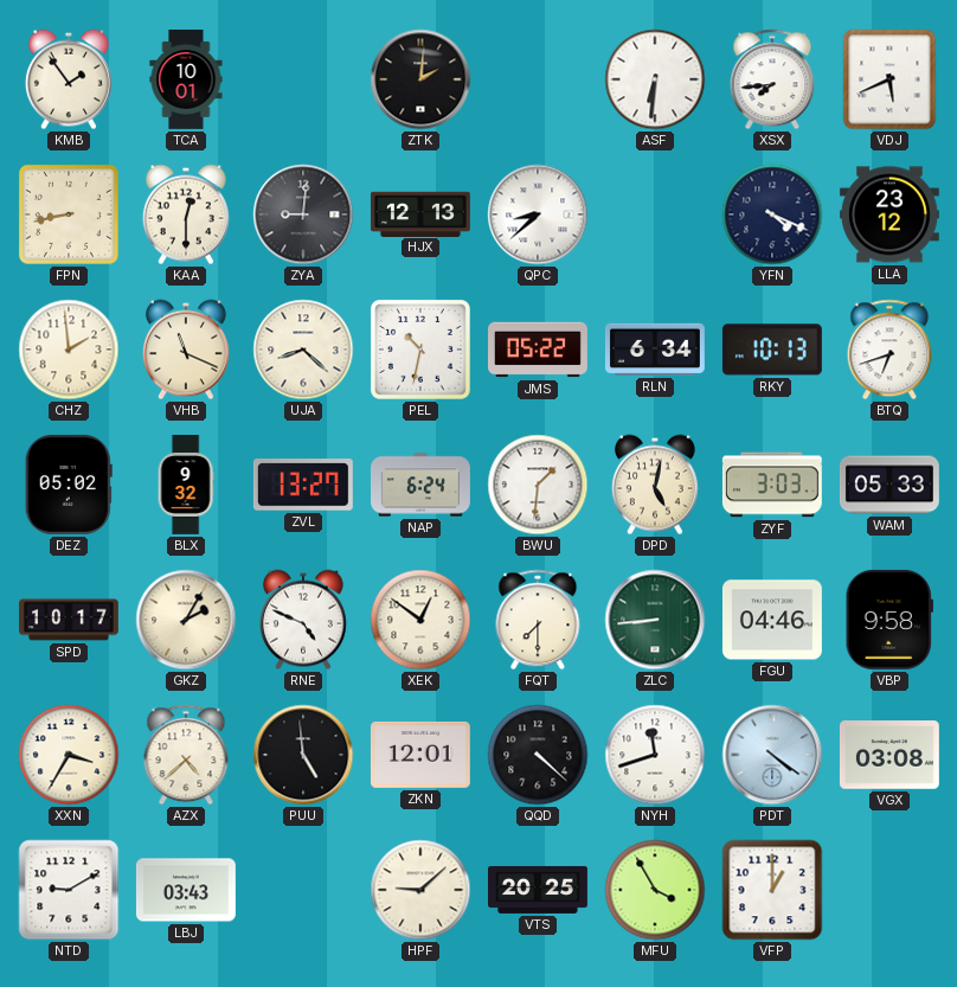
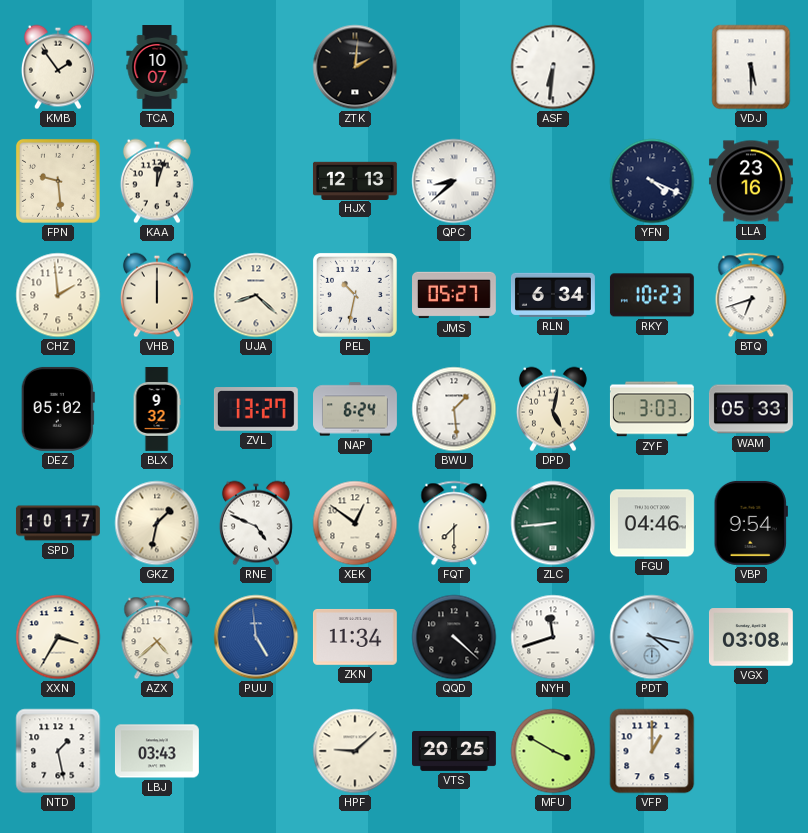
TCA: 10:01 -> 10:07
XSX: 7:44 -> none
VDJ: 5:41 -> 5:30
FPN: 8:43 -> 9:29
KAA: 12:30 -> 12:03
ZYA: 9:01 -> none
LLA: 23:12 -> 23:16
VHB: 11:19 -> 12:00
JMS: 05:22 -> 05:27
RKY: 10:13 -> 10:23
BWU: 1:31 -> 1:29
GKZ: 2:05 -> 1:32
VBP: 9:58 -> 9:54
PUU dial: black -> blue
ZKN: 12:01 -> 11:34
PDT: 4:21 -> 4:17
NTD: 9:10 -> 1:28
MFU: 3:55 -> 3:50
